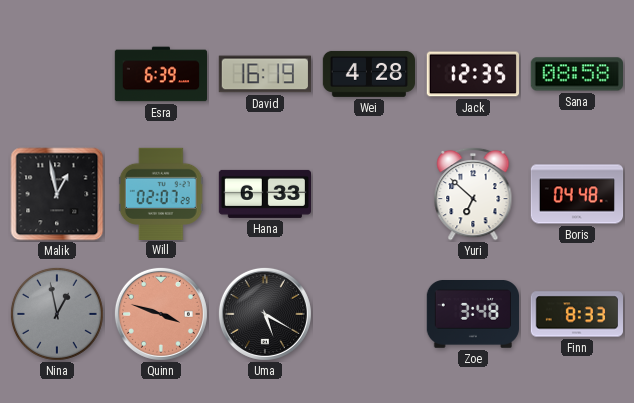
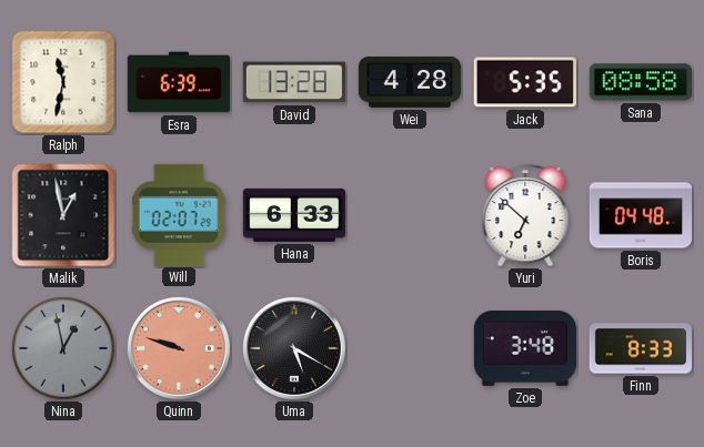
Ralph: none -> 11:32
David: 16:19 -> 13:28
Jack: 12:35 -> 5:35
Quinn: 3:48 -> 9:48
